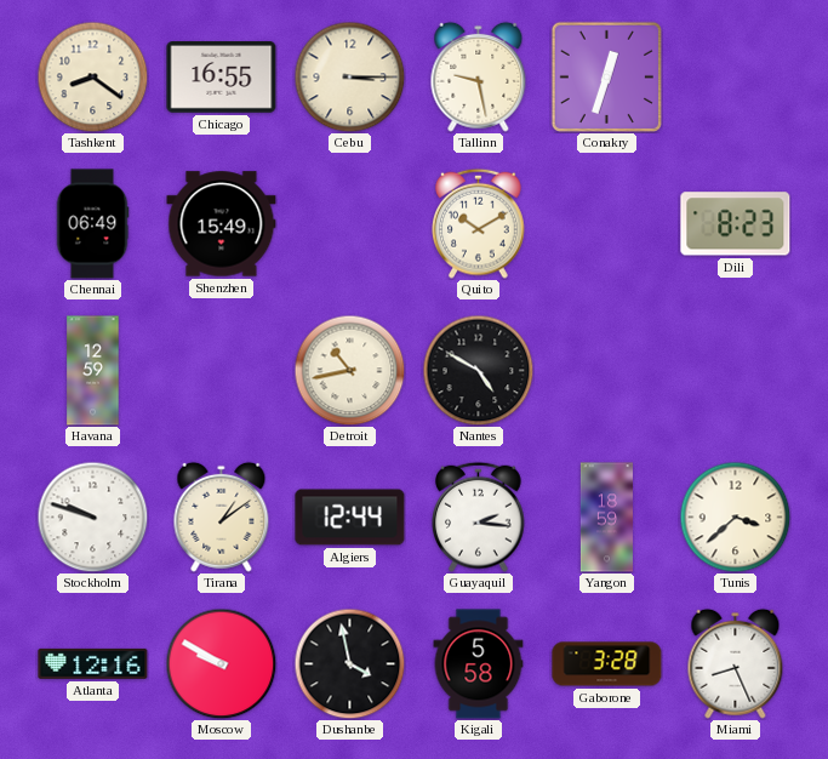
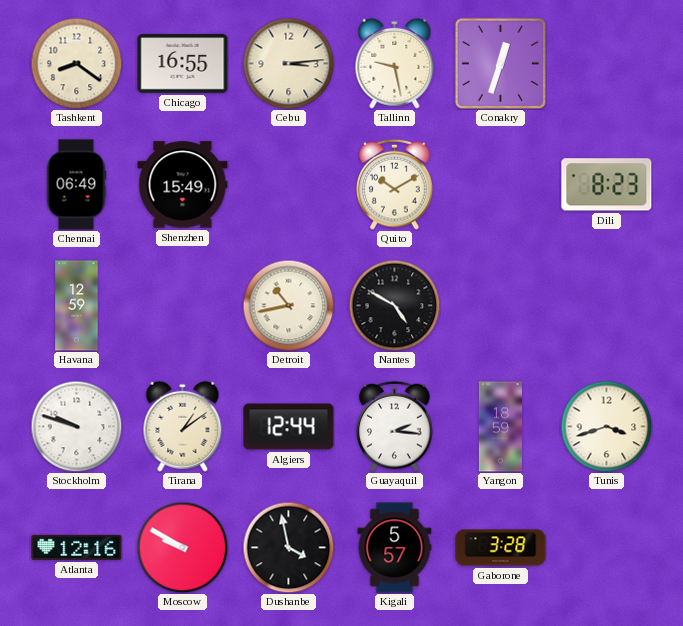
Cebu: 3:15 -> 3:14
Tunis: 3:38 -> 3:42
Kigali: 5:58 -> 5:57
Miami: 8:26 -> none
